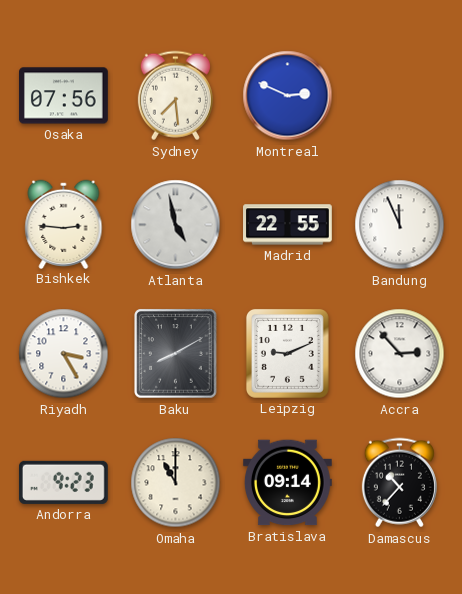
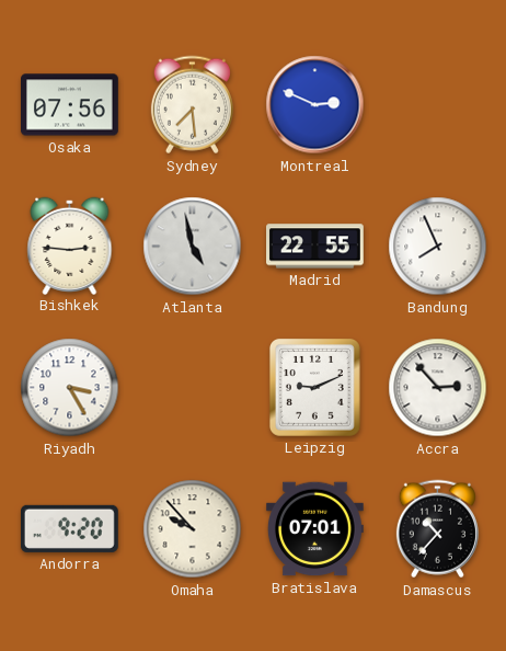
Bandung: 11:56 -> 7:56
Baku: 8:10 -> none
Andorra: 9:23 -> 9:20
Omaha: 11:00 -> 9:53
Bratislava: 09:14 -> 07:01
